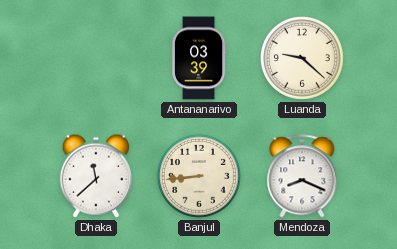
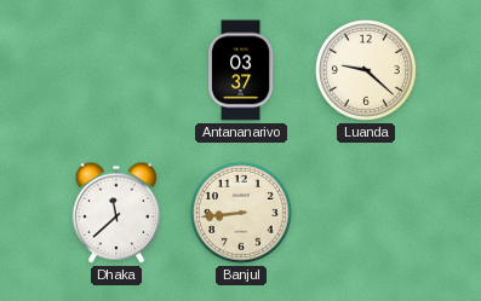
Antananarivo: 03:39 -> 03:37
Mendoza: 8:19 -> none
